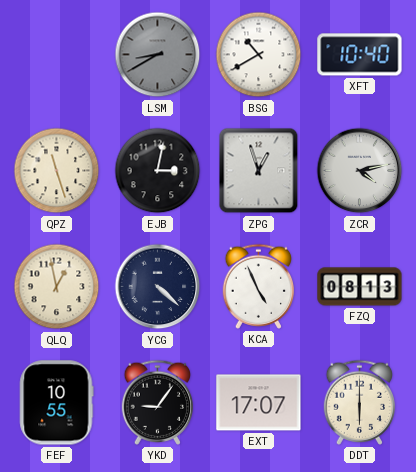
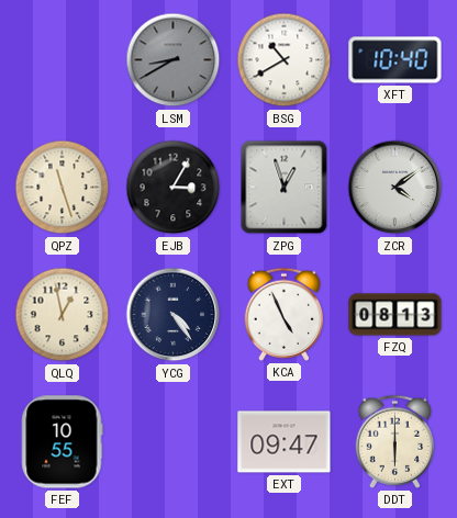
EJB: 3:02 -> 3:05
ZCR: 4:13 -> 4:09
YCG: 4:22 -> 4:24
YKD: 9:06 -> none
EXT: 17:07 -> 09:47
